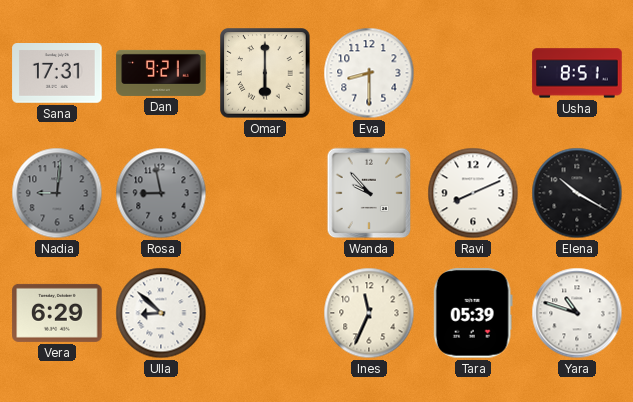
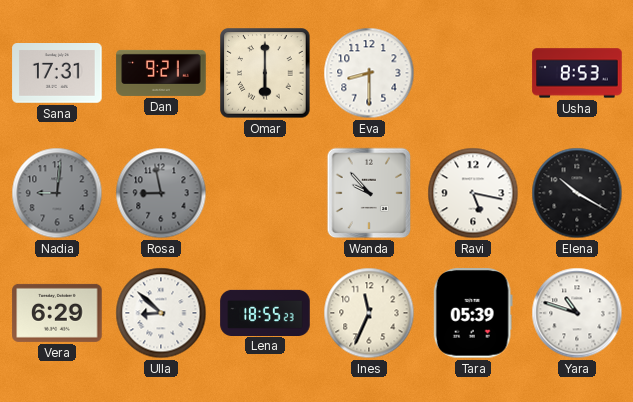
Usha: 8:51 -> 8:53
Ravi: 8:11 -> 5:17
Lena: none -> 18:55
